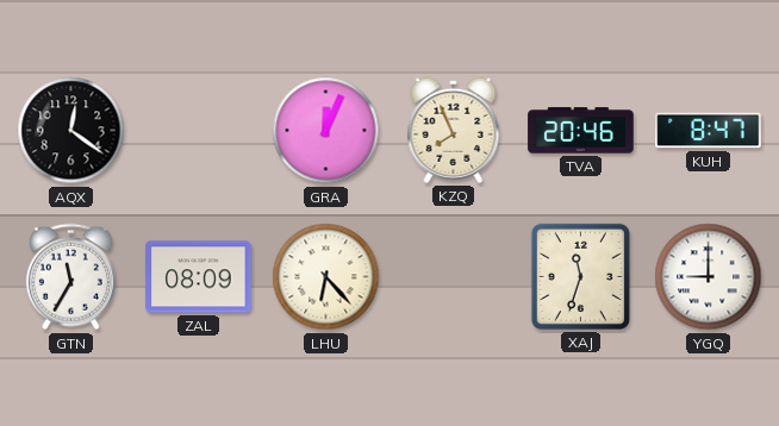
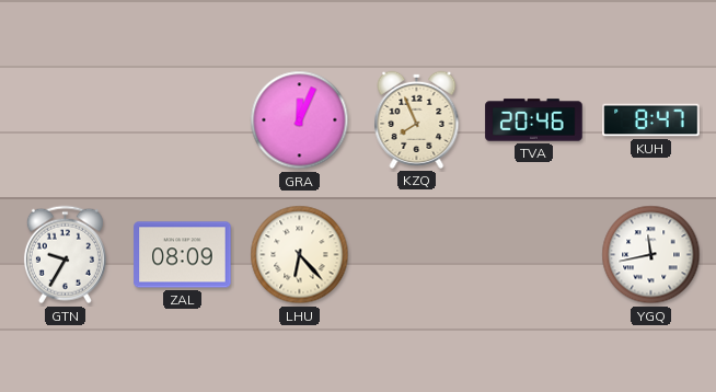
AQX: 12:21 -> none
GTN: 11:35 -> 9:35
XAJ: 11:33 -> none
YGQ: 9:00 -> 11:43
